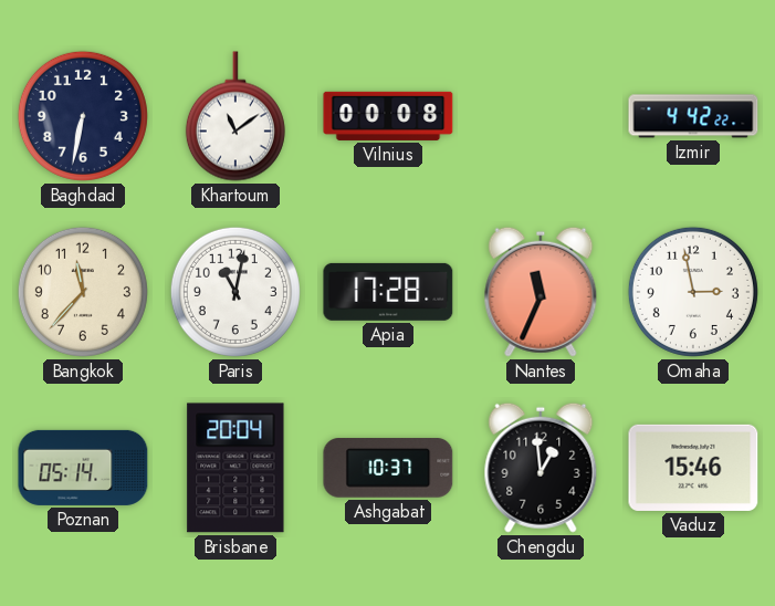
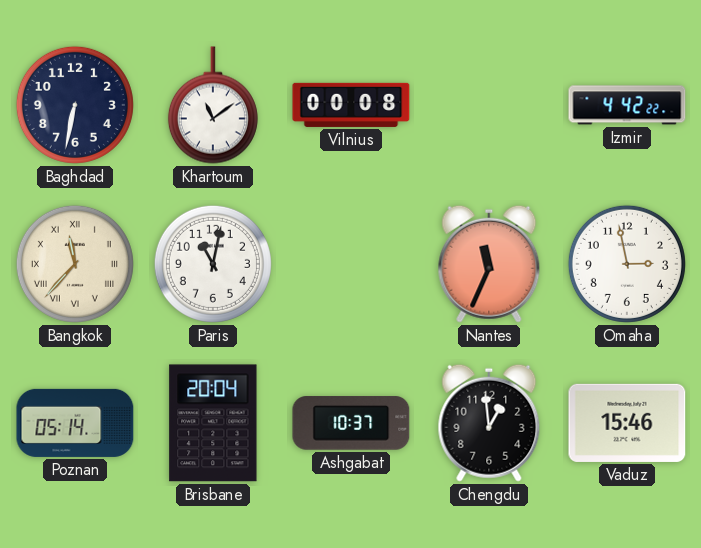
Bangkok numerals: Arabic -> Roman
Apia: 17:28 -> none
